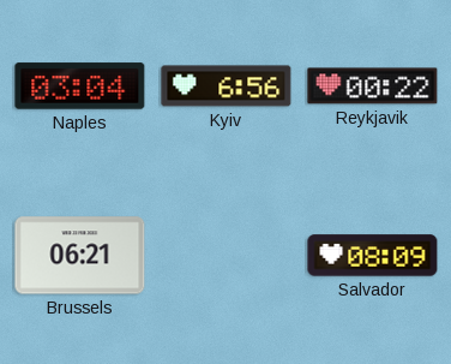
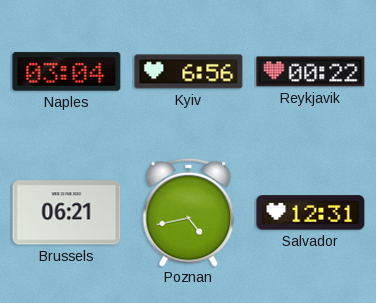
Poznan: none -> 4:43
Salvador: 08:09 -> 12:31
